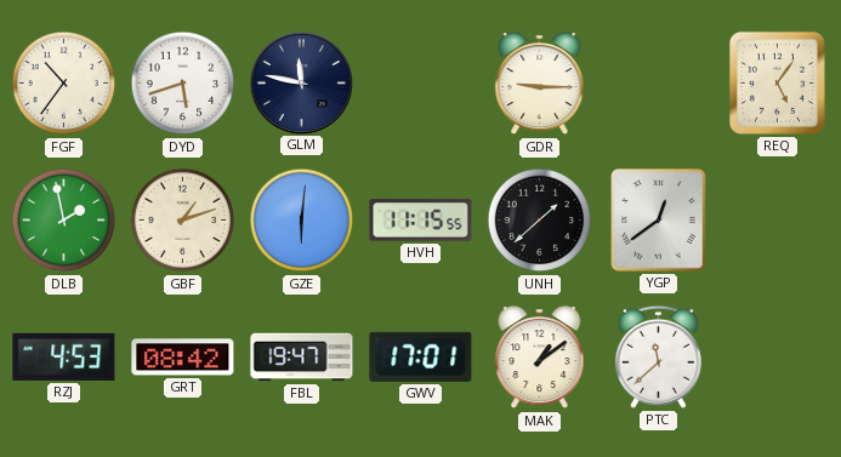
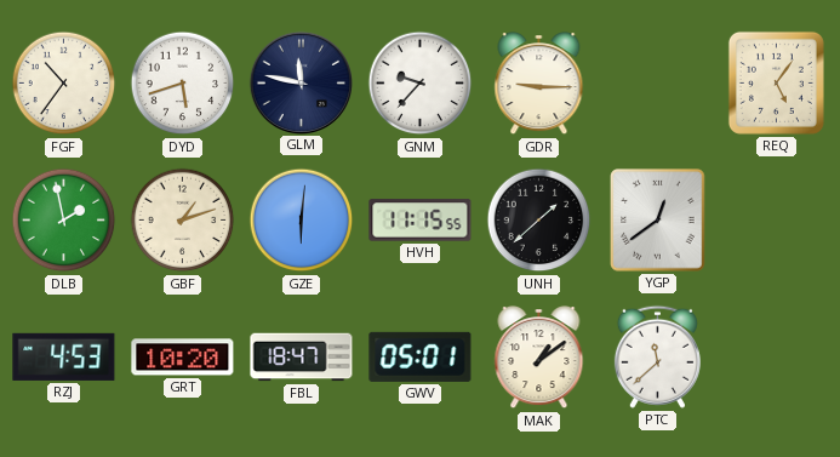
GNM: none -> 9:37
GRT: 08:42 -> 10:20
FBL: 19:47 -> 18:47
GWV: 17:01 -> 05:01
